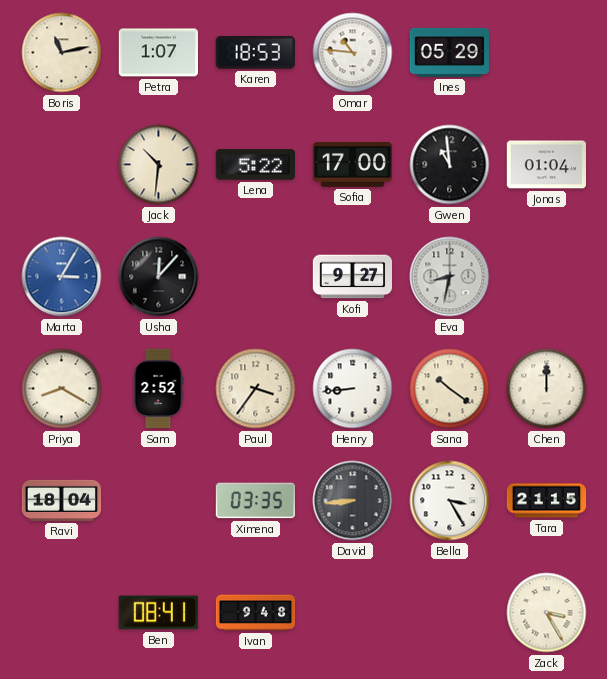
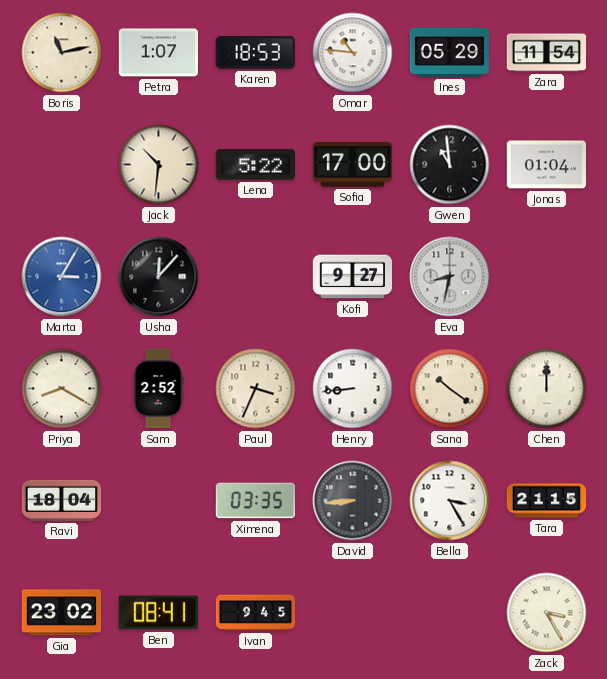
Zara: none -> 11:54
Paul: 3:36 -> 3:34
Gia: none -> 23:02
Ivan: 9:48 -> 9:45
